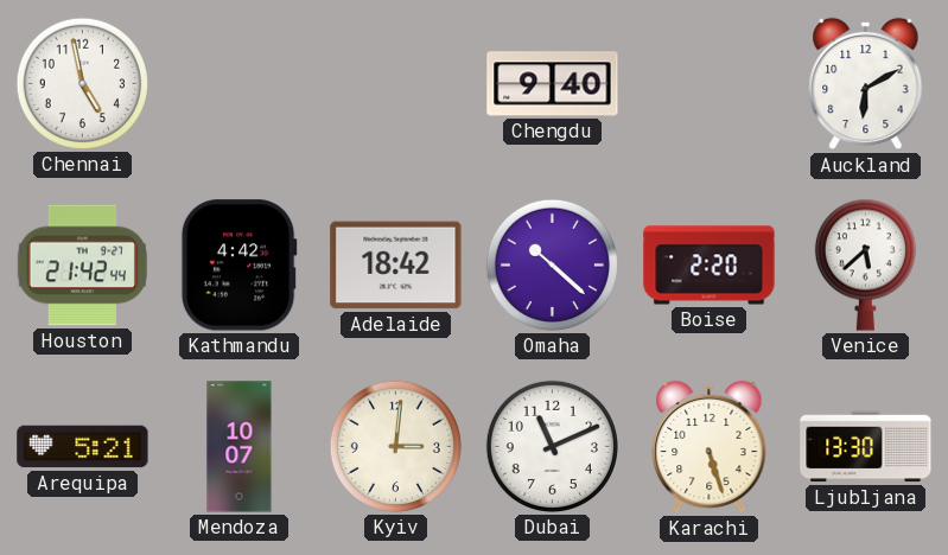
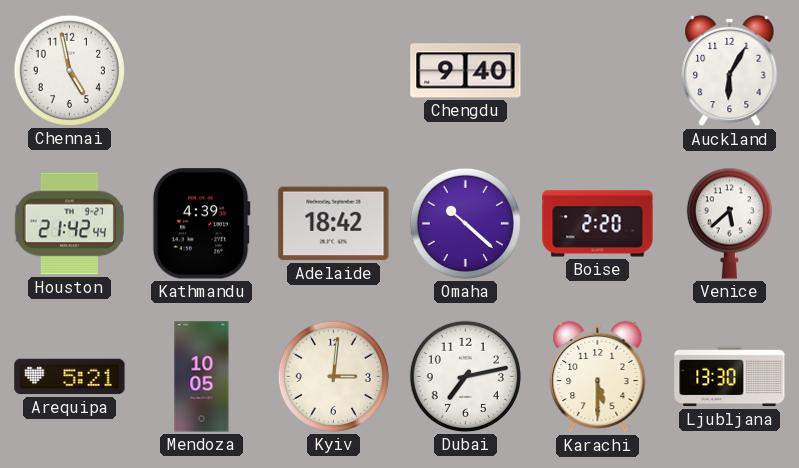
Auckland: 6:10 -> 6:05
Kathmandu: 4:42 -> 4:39
Mendoza: 10:07 -> 10:05
Dubai: 11:11 -> 7:13
Karachi: 5:27 -> 5:30
